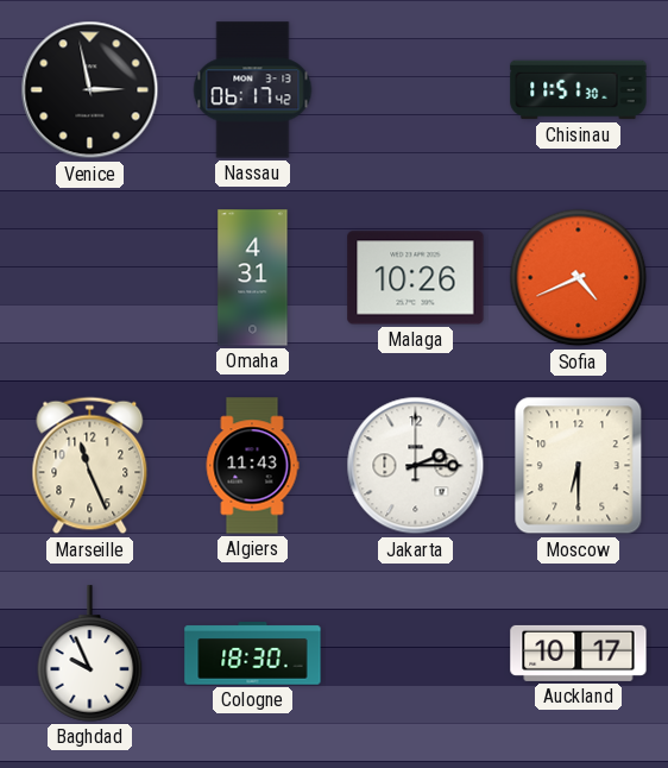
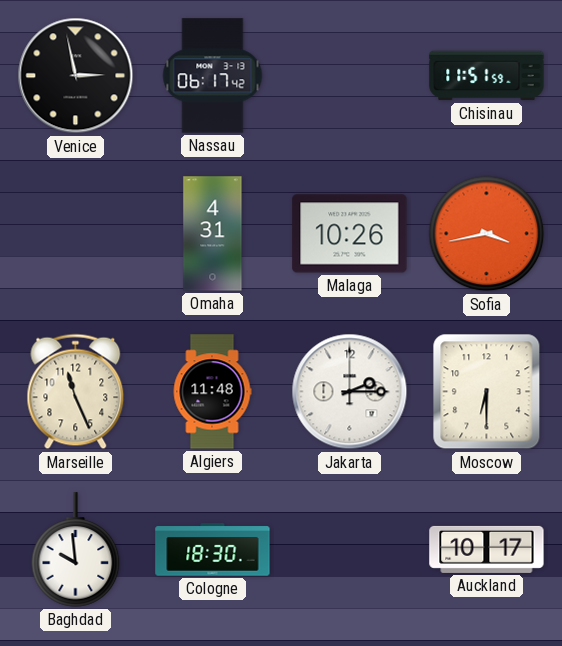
Chisinau: 11:51:30 -> 11:51:59
Sofia: 4:41 -> 3:43
Algiers: 11:43 -> 11:48
Baghdad: 9:56 -> 9:59
